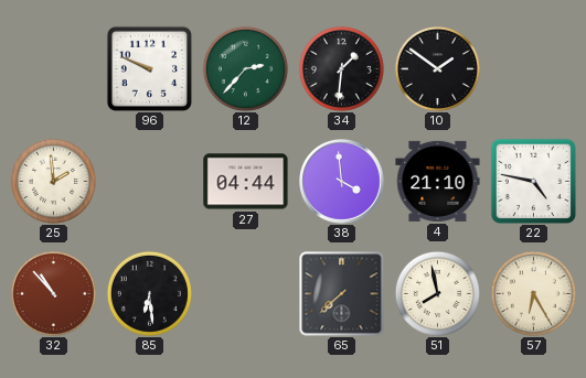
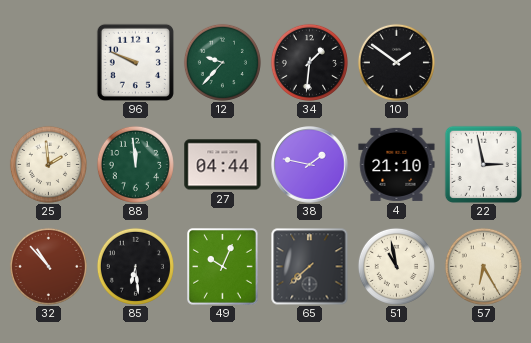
12: 2:37 -> 9:37
88: none -> 11:59
38: 3:59 -> 1:47
22: 4:47 -> 2:58
49: none -> 10:04
51: 7:58 -> 10:58
